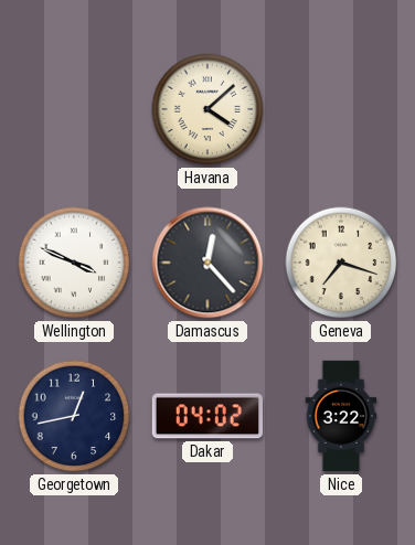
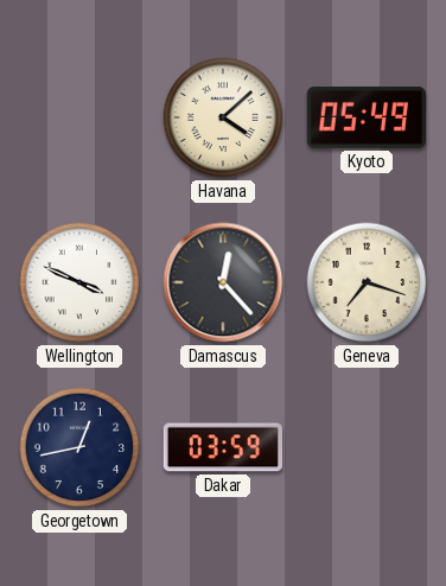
Kyoto: none -> 05:49
Dakar: 04:02 -> 03:59
Nice: 3:22 -> none
